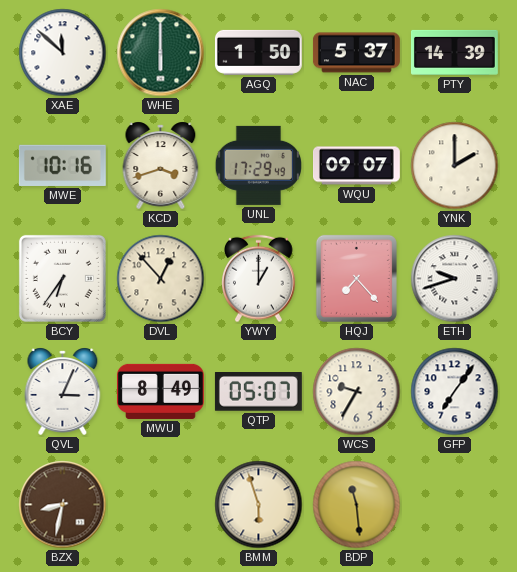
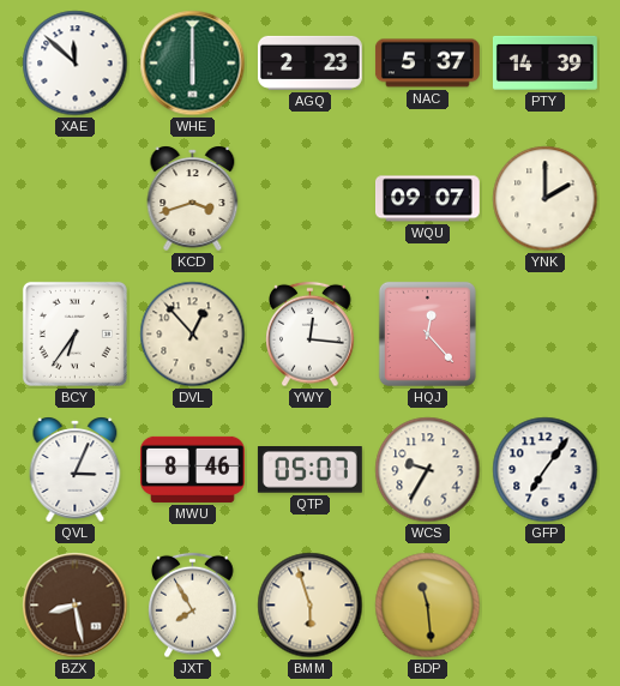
AGQ: 1:50 -> 2:23
MWE: 10:16 -> none
UNL: 17:29 -> none
YWY: 1:00 -> 12:16
HQJ: 7:23 -> 12:23
ETH: 9:42 -> none
MWU: 8:49 -> 8:46
BZX: 8:32 -> 8:28
JXT: none -> 7:55
